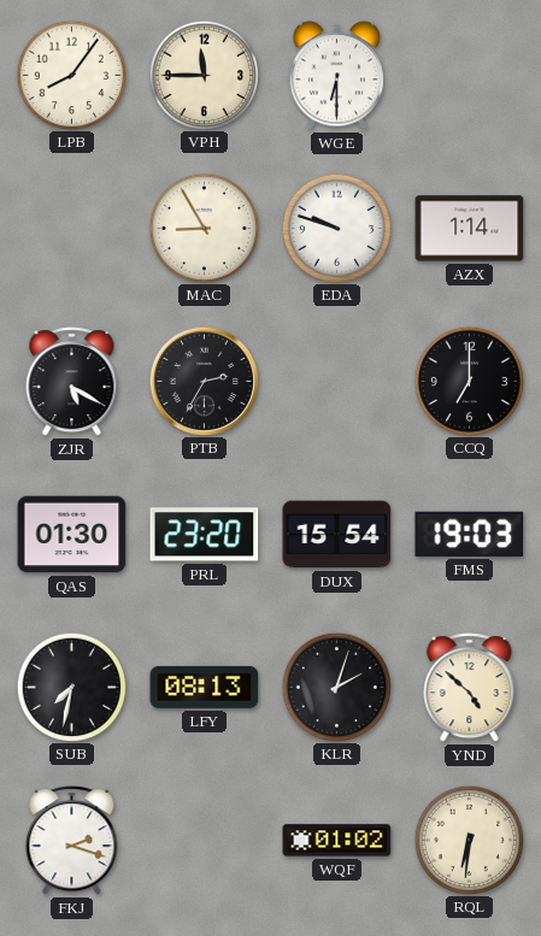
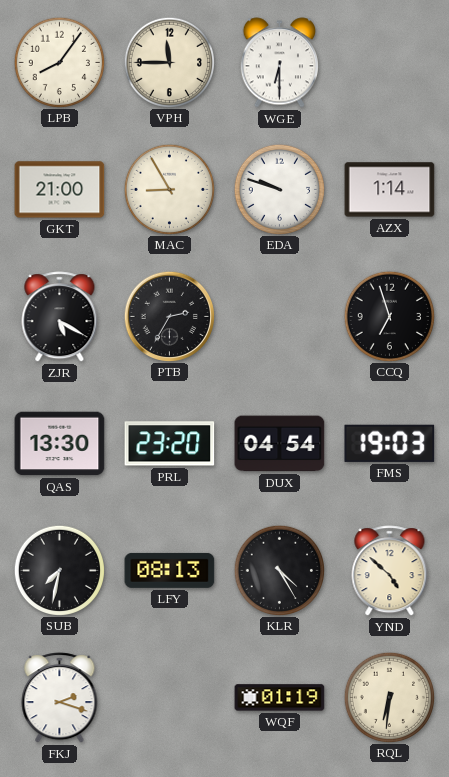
GKT: none -> 21:00
CCQ: 7:00 -> 6:57
QAS: 01:30 -> 13:30
DUX: 15:54 -> 04:54
KLR: 2:03 -> 4:25
WQF: 01:02 -> 01:19
